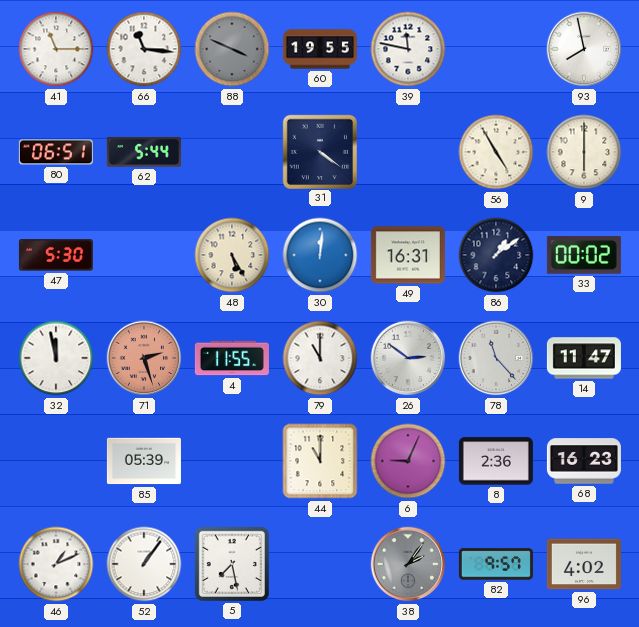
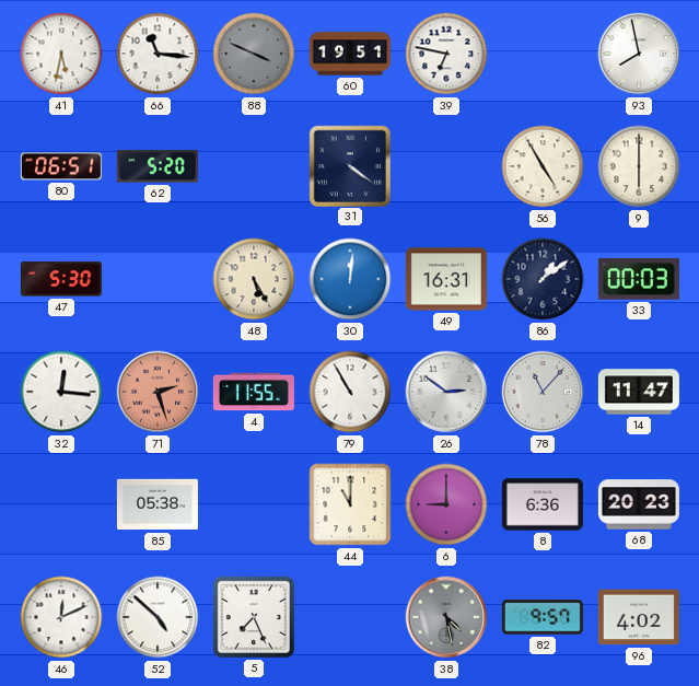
41: 11:15 -> 5:32
60: 19:55 -> 19:51
39: 11:47 -> 6:47
62: 5:44 -> 5:20
33: 00:02 -> 00:03
32: 11:58 -> 12:16
79: 11:00 -> 10:55
78: 11:23 -> 11:07
85: 05:39 -> 05:38
6: 9:04 -> 9:00
8: 2:36 -> 6:36
68: 16:23 -> 20:23
46: 1:11 -> 12:11
52: 1:06 -> 4:52
5: 7:28 -> 7:26
38: 2:06 -> 4:28
